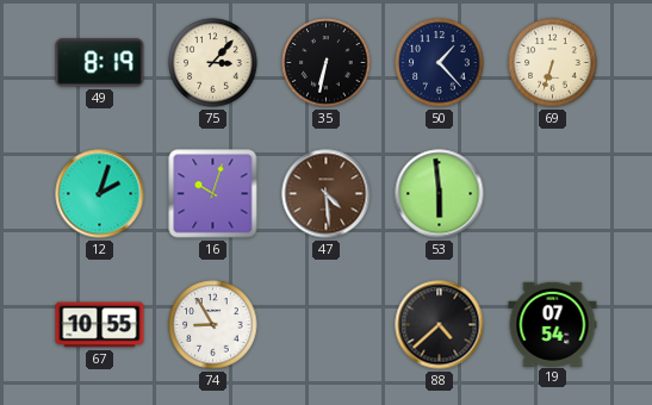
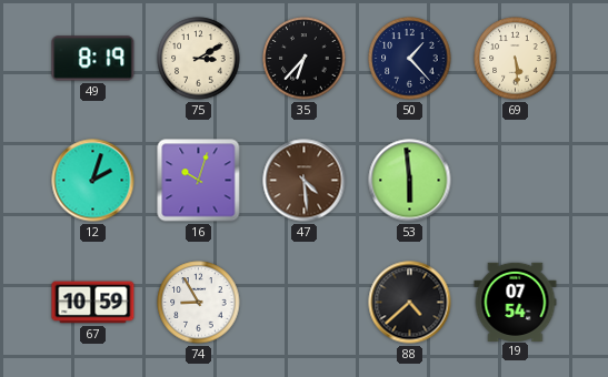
75: 3:07 -> 3:10
35: 6:32 -> 6:37
69: 6:33 -> 5:29
67: 10:55 -> 10:59
